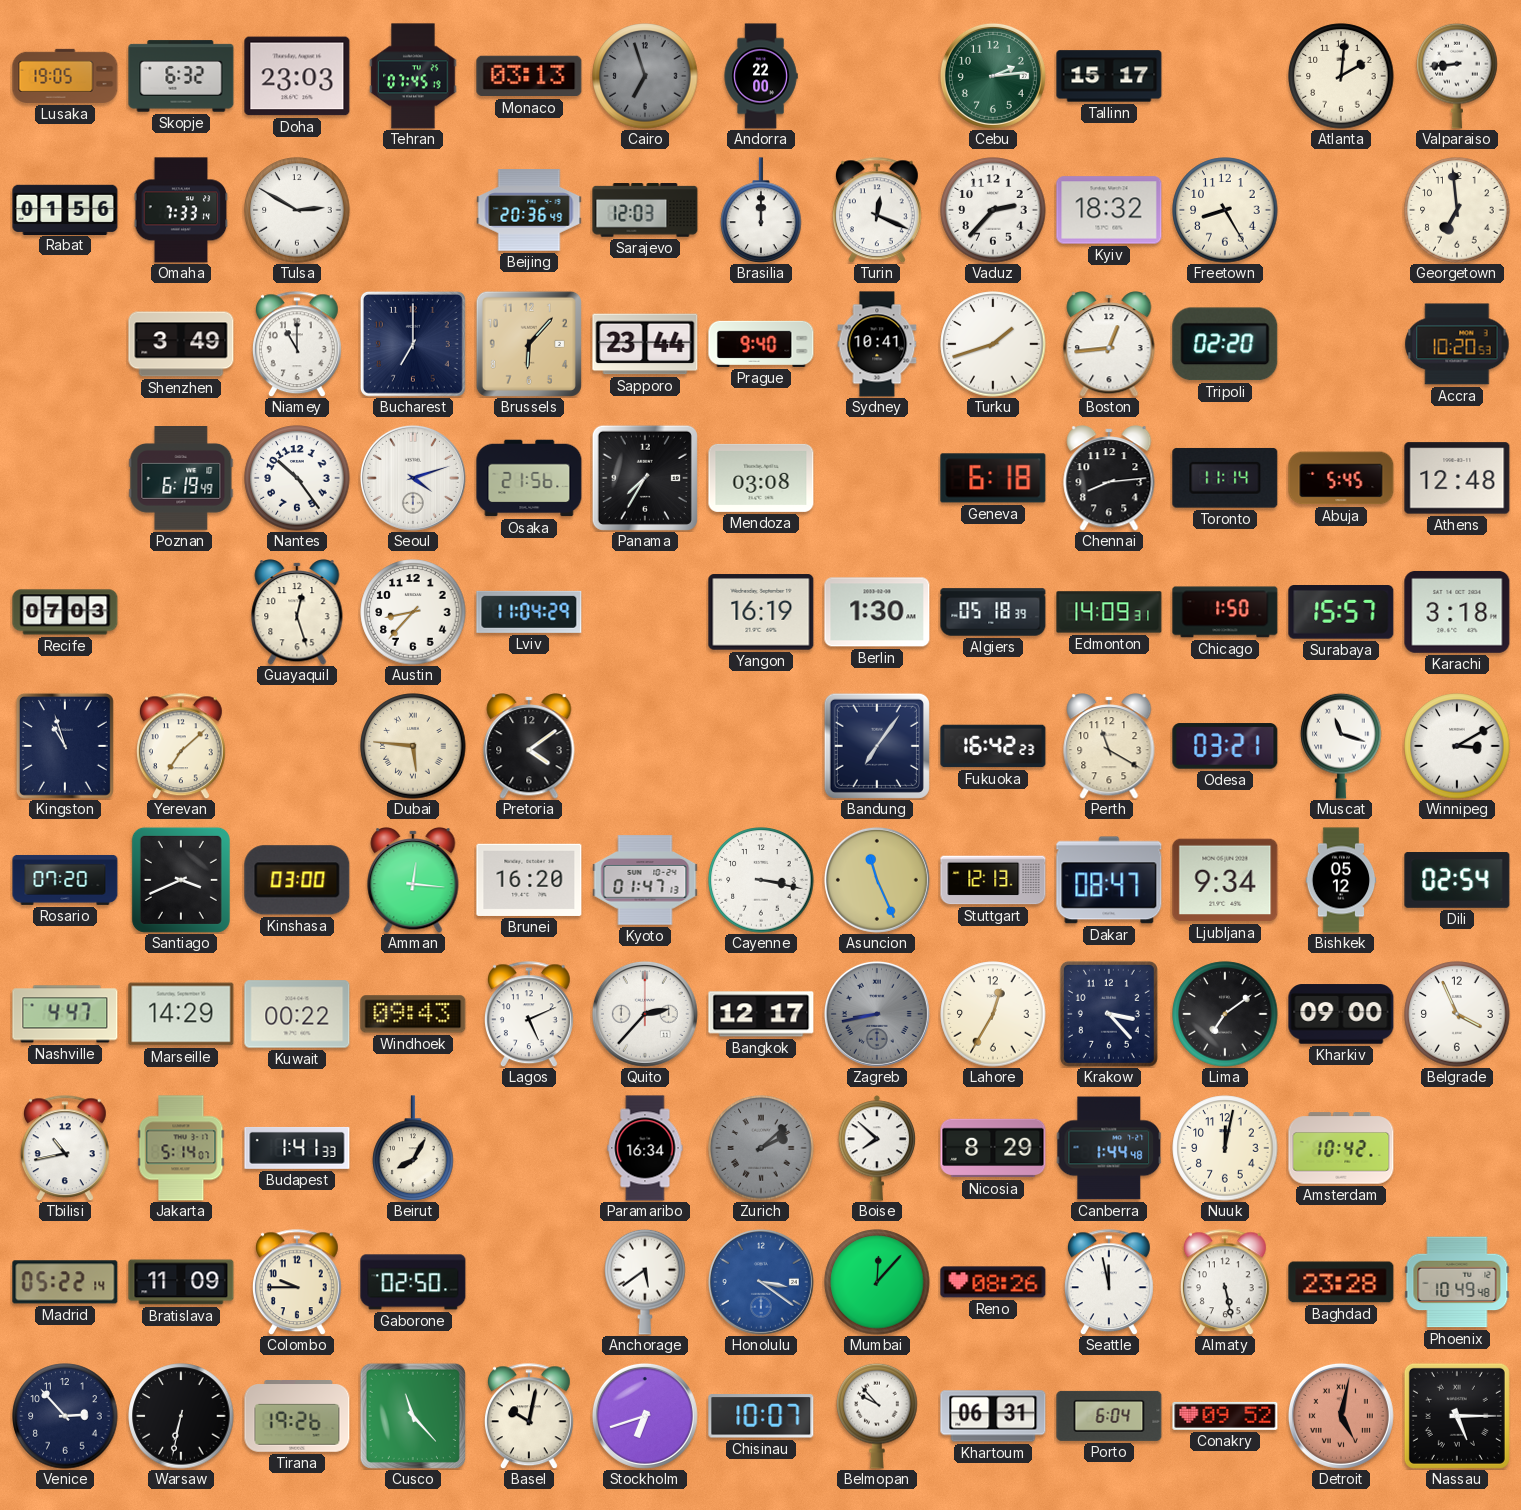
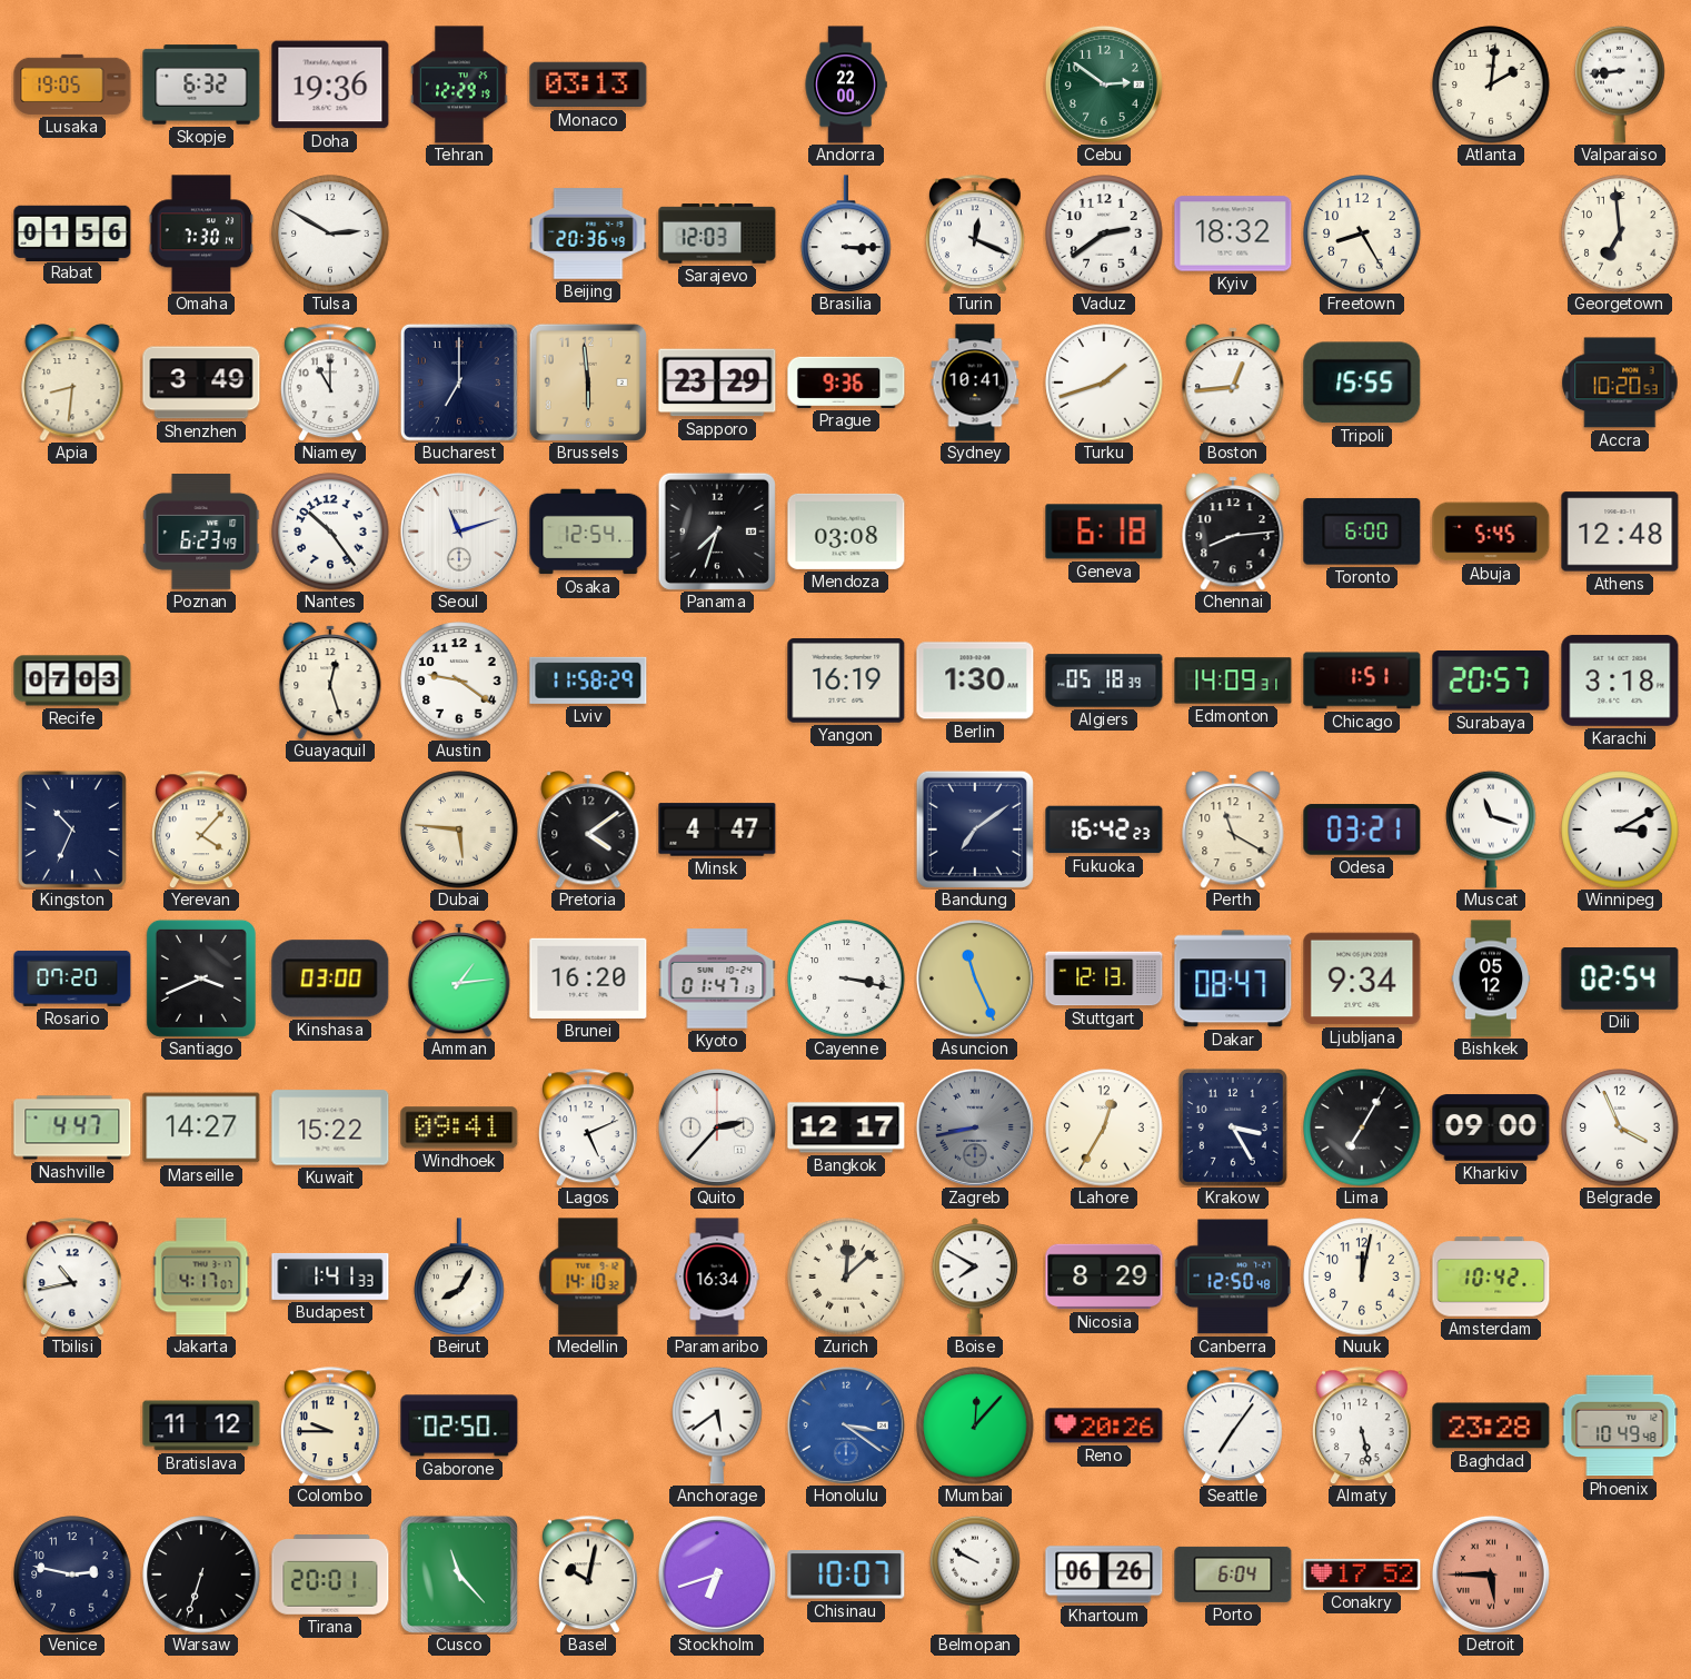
Doha: 23:03 -> 19:36
Tehran: 07:45 -> 12:29
Cairo: 6:57 -> none
Cebu: 2:14 -> 2:51
Tallinn: 15:17 -> none
Omaha: 7:33 -> 7:30
Brasilia: 12:00 -> 3:15
Vaduz: 2:37 -> 2:39
Apia: none -> 8:31
Brussels: 6:07 -> 5:59
Sapporo: 23:44 -> 23:29
Prague: 9:40 -> 9:36
Tripoli: 02:20 -> 15:55
Poznan: 6:19 -> 6:23
Seoul: 4:12 -> 11:12
Osaka: 21:56 -> 12:54
Panama: 7:35 -> 7:33
Toronto: 11:14 -> 6:00
Austin: 8:37 -> 9:21
Lviv: 11:04 -> 11:58
Chicago: 1:50 -> 1:51
Surabaya: 15:57 -> 20:57
Kingston: 10:57 -> 10:34
Yerevan: 7:08 -> 4:07
Minsk: none -> 4:47
Bandung: 7:06 -> 7:09
Amman: 12:16 -> 1:14
Marseille: 14:29 -> 14:27
Kuwait: 00:22 -> 15:22
Windhoek: 09:43 -> 09:41
Krakow: 3:23 -> 3:25
Lima: 7:09 -> 7:05
Jakarta: 5:14 -> 4:17
Medellin: none -> 14:10
Zurich: 2:08 -> 12:08
Zurich dial: grey -> cream
Boise: 7:52 -> 7:50
Canberra: 1:44 -> 12:50
Madrid: 05:22 -> none
Bratislava: 11:09 -> 11:12
Reno: 08:26 -> 20:26
Seattle: 11:58 -> 7:06
Venice: 2:53 -> 2:47
Warsaw: 6:32 -> 6:33
Tirana: 19:26 -> 20:01
Belmopan: 9:53 -> 9:50
Khartoum: 06:31 -> 06:26
Conakry: 09:52 -> 17:52
Detroit: 5:02 -> 5:45
Nassau: 5:15 -> none
